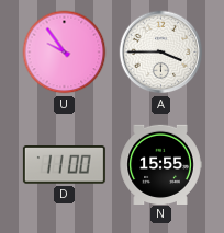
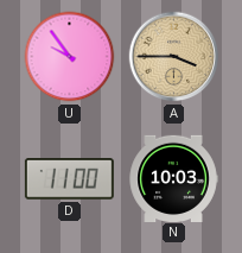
A dial: white -> champagne
N: 15:55 -> 10:03
